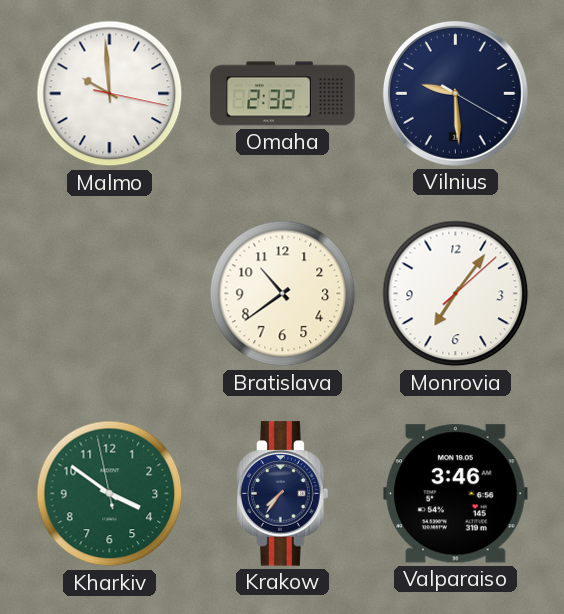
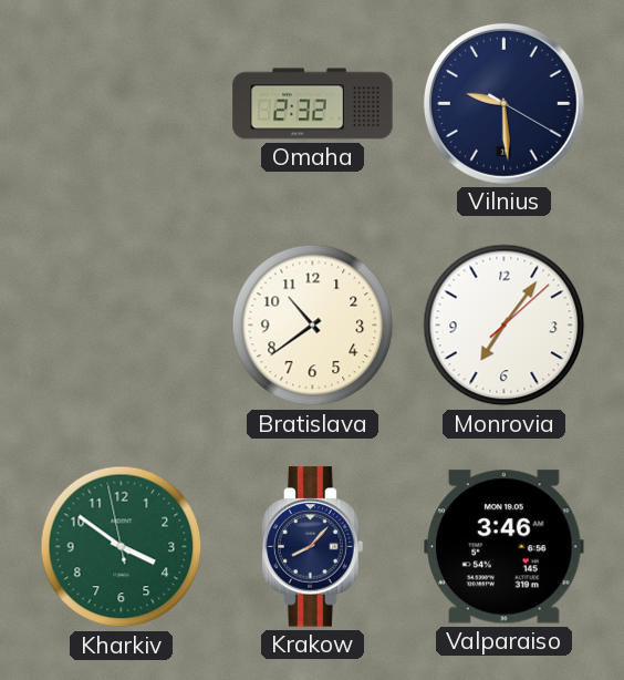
Malmo: 9:59 -> none
Krakow: 7:36 -> 8:07
